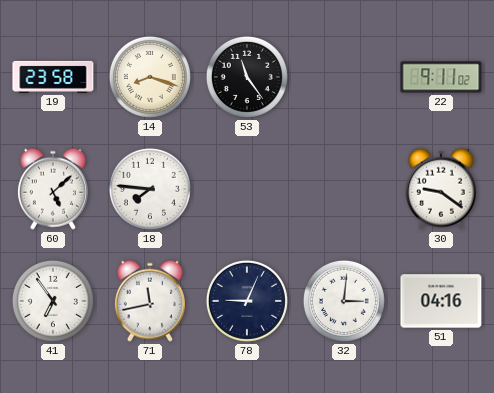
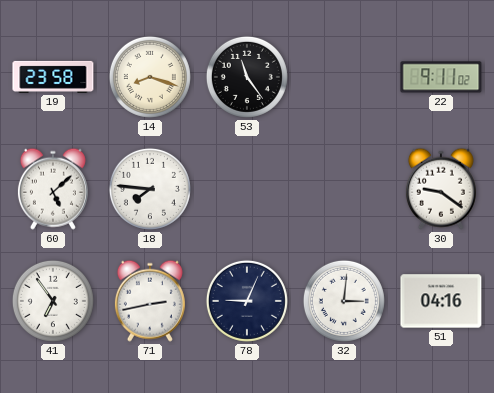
71: 11:43 -> 2:43
